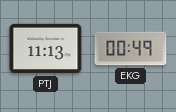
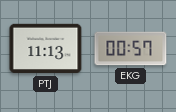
EKG: 00:49 -> 00:57
